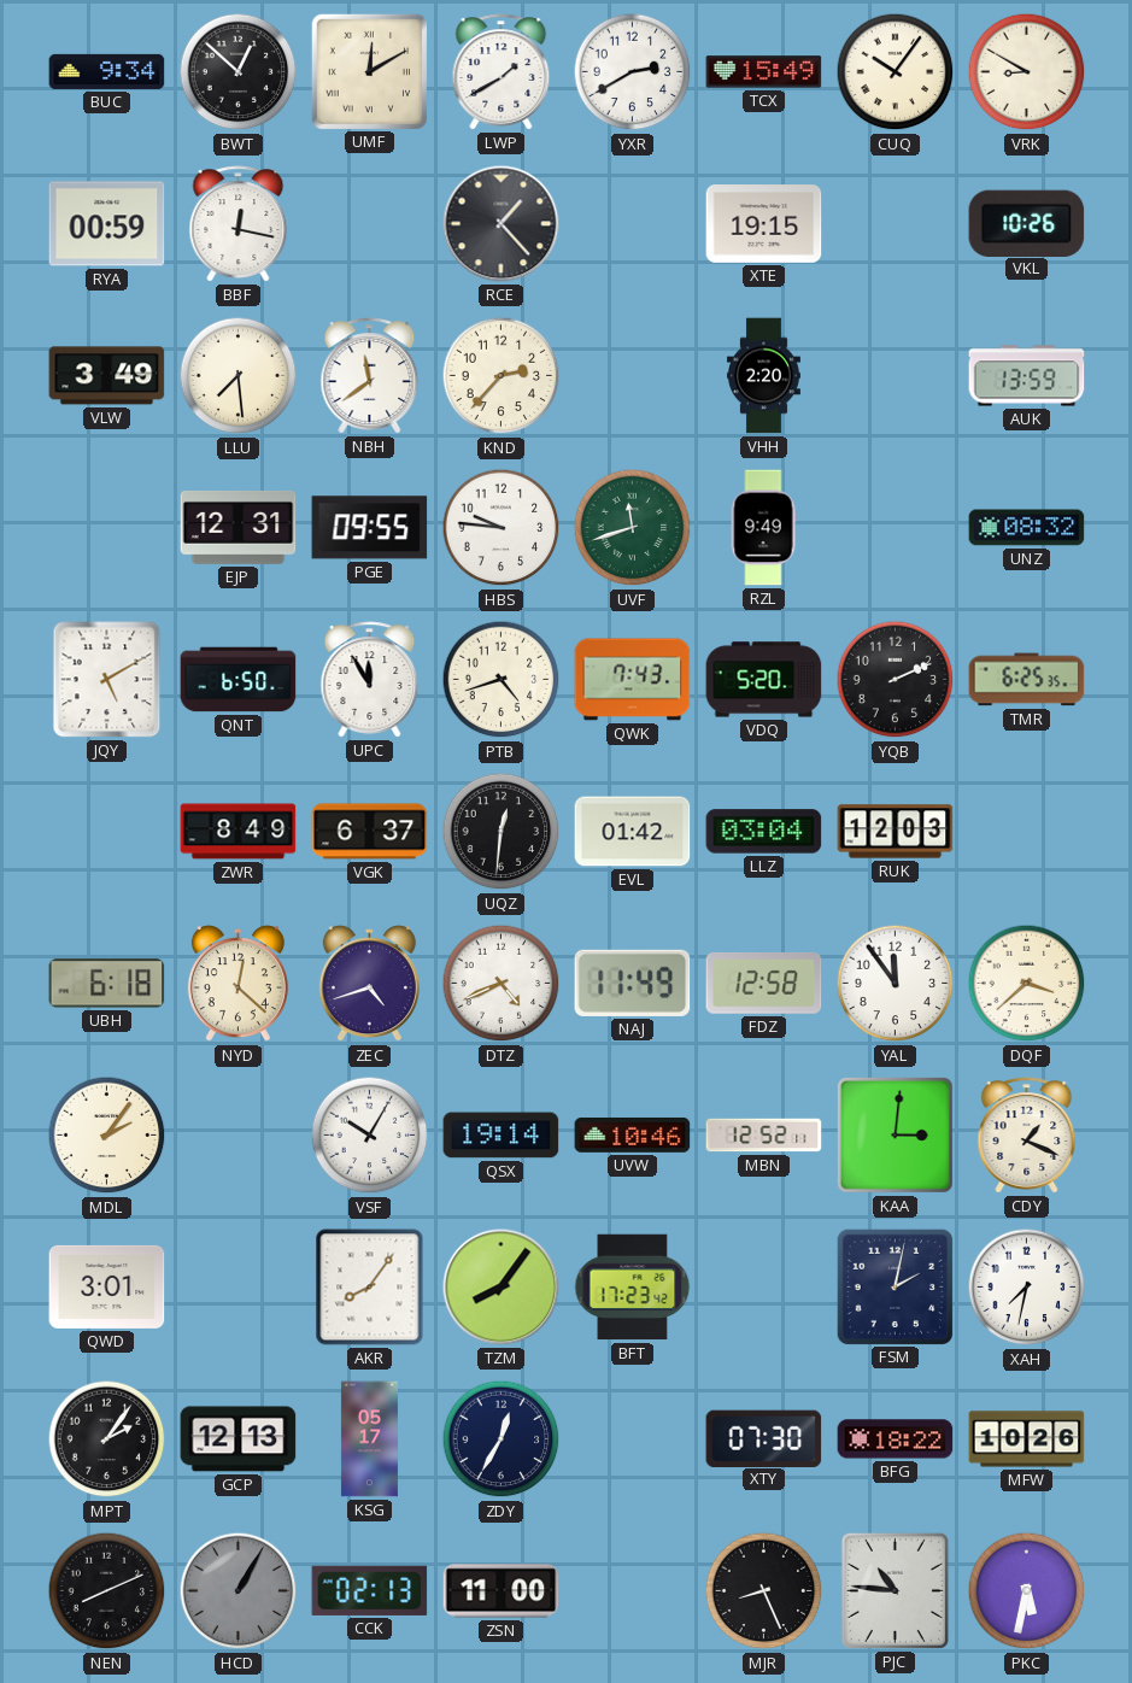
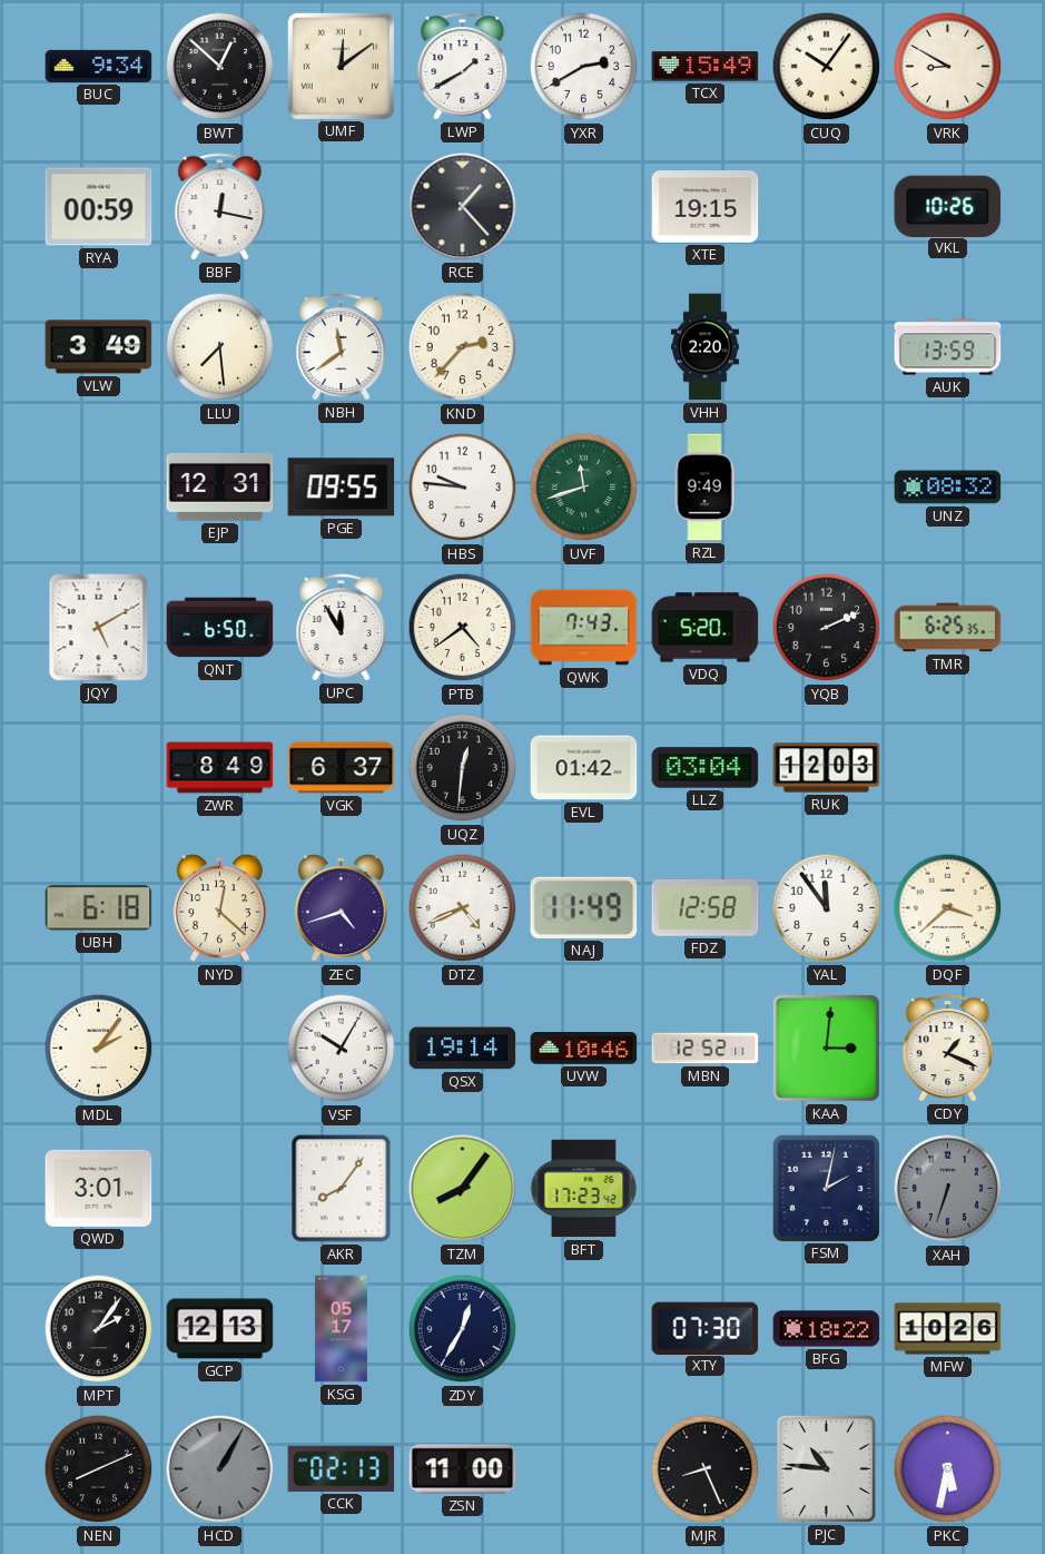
UMF: 12:10 -> 12:09
PTB: 4:42 -> 4:39
XAH: 7:32 -> 6:33
XAH dial: white -> grey
